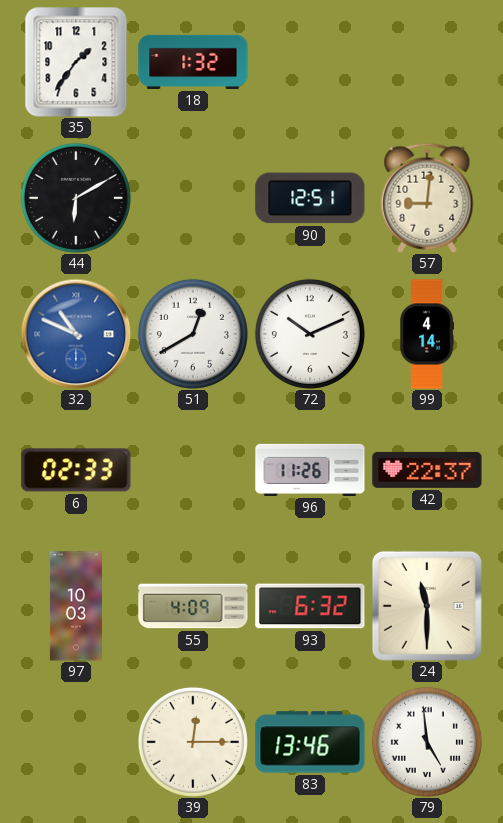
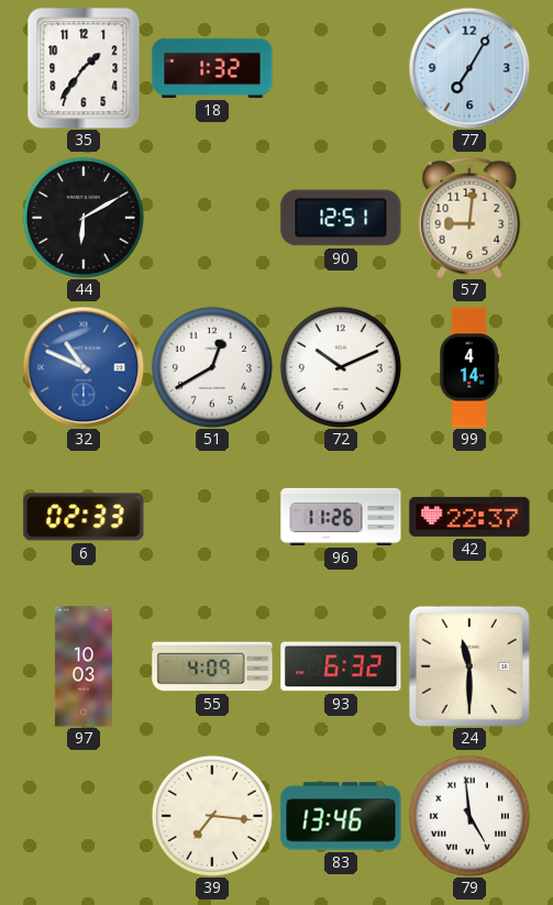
77: none -> 7:05
39: 12:15 -> 7:16
